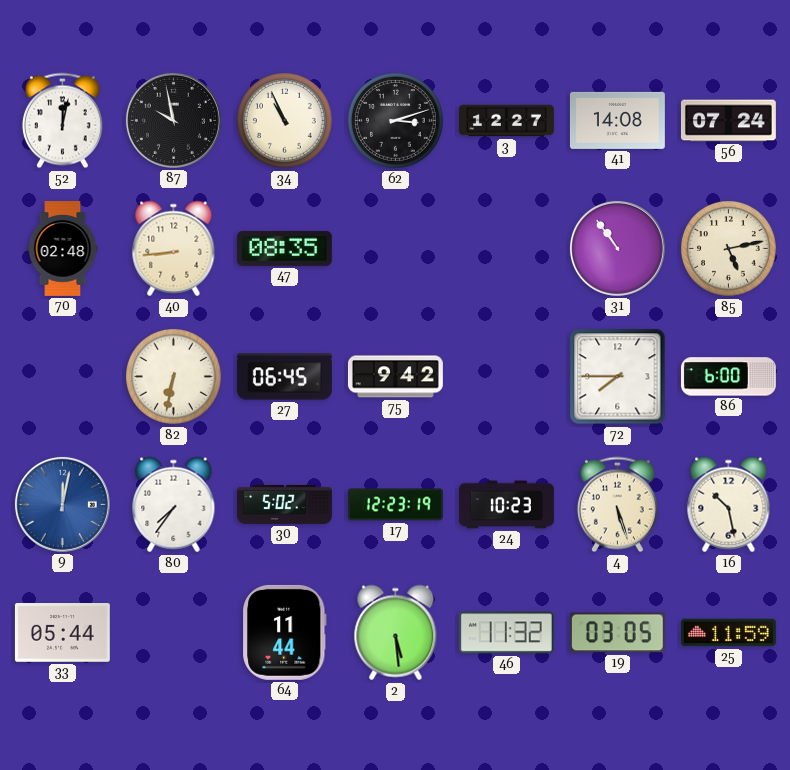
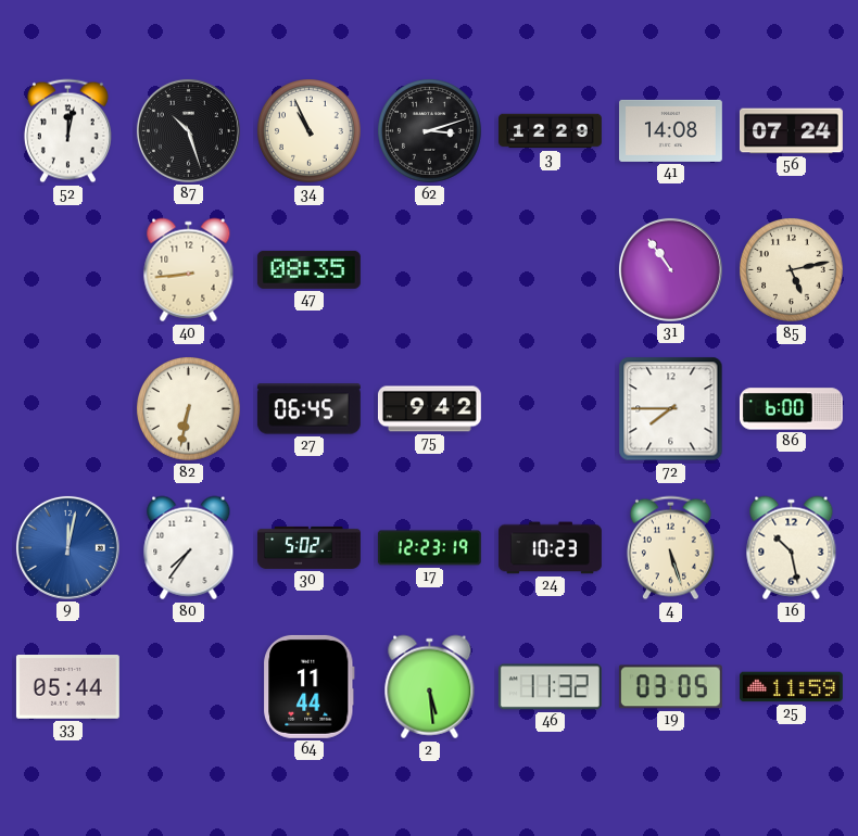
87: 9:58 -> 10:27
3: 12:27 -> 12:29
70: 02:48 -> none
